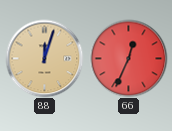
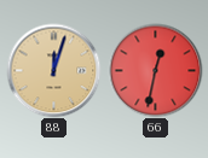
66: 12:34 -> 12:32
